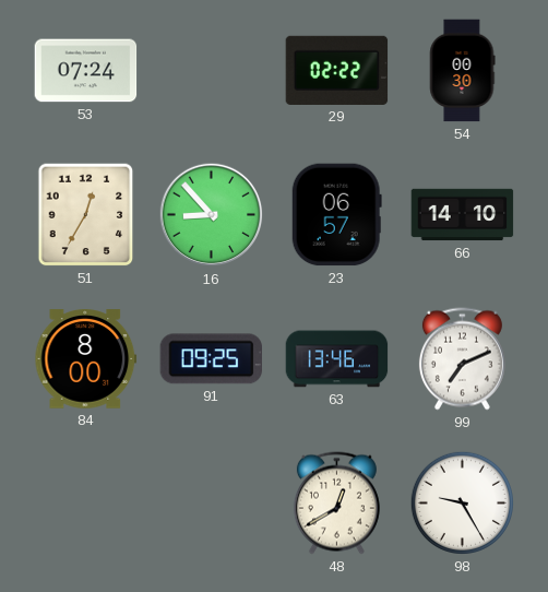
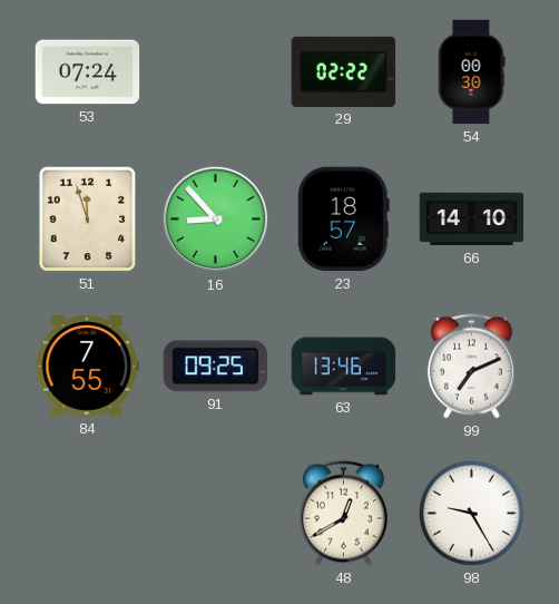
51: 12:35 -> 11:57
23: 06:57 -> 18:57
84: 8:00 -> 7:55
